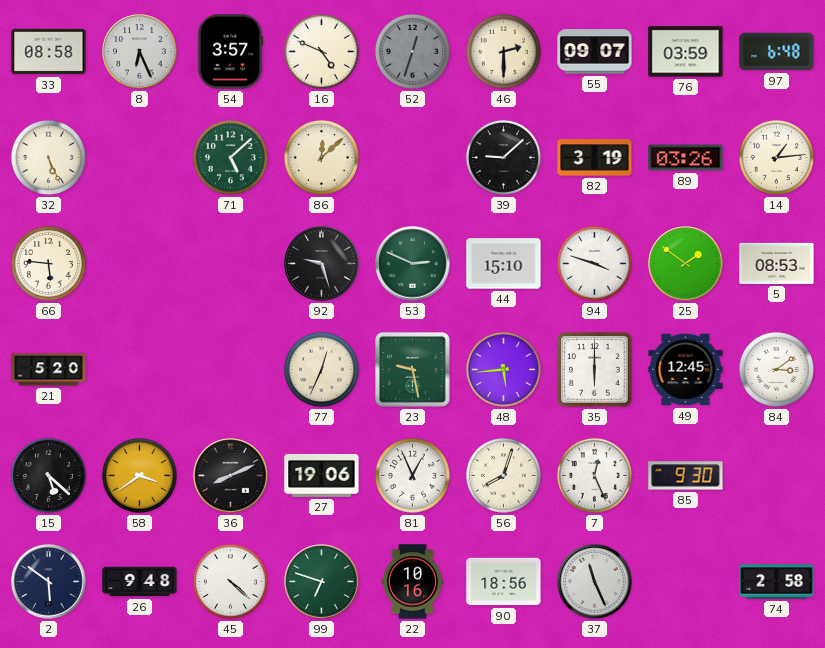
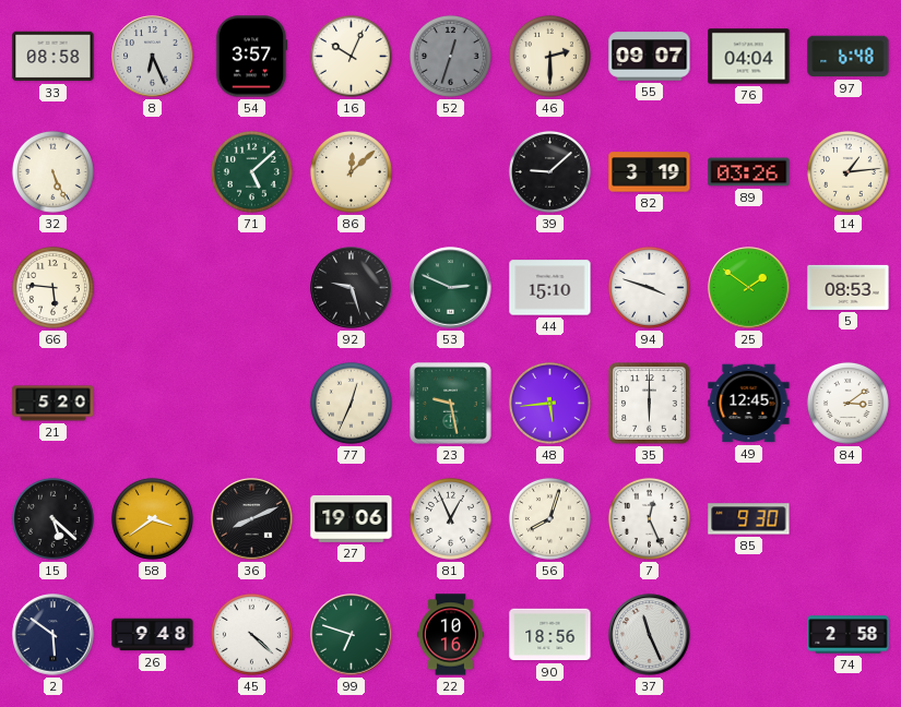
16: 4:49 -> 10:04
76: 03:59 -> 04:04
